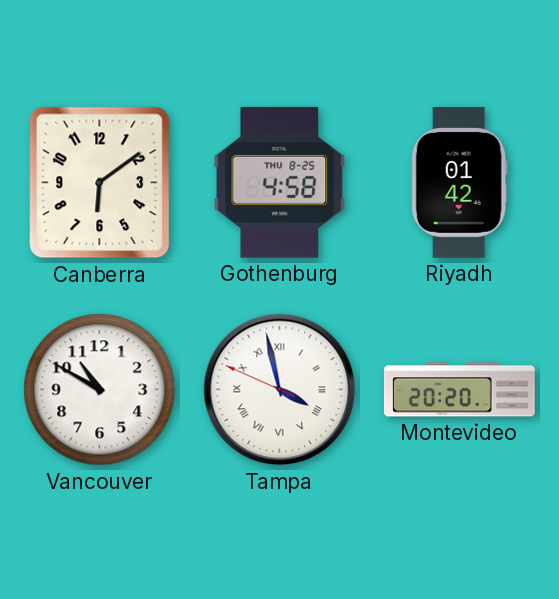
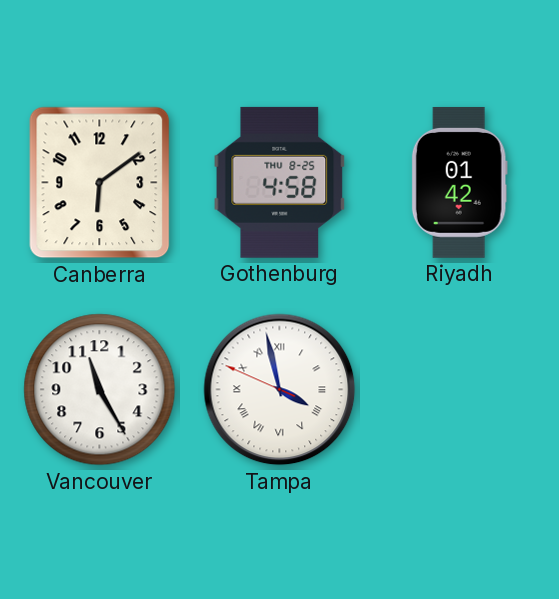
Vancouver: 10:50 -> 11:25
Montevideo: 20:20 -> none
